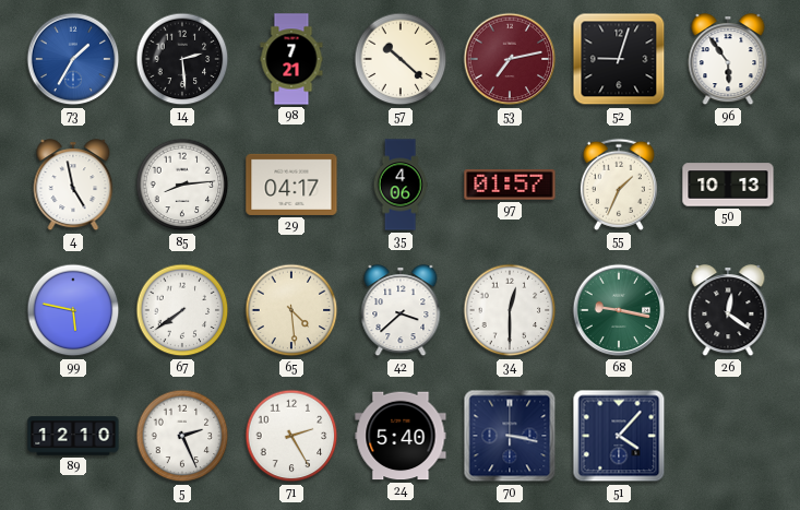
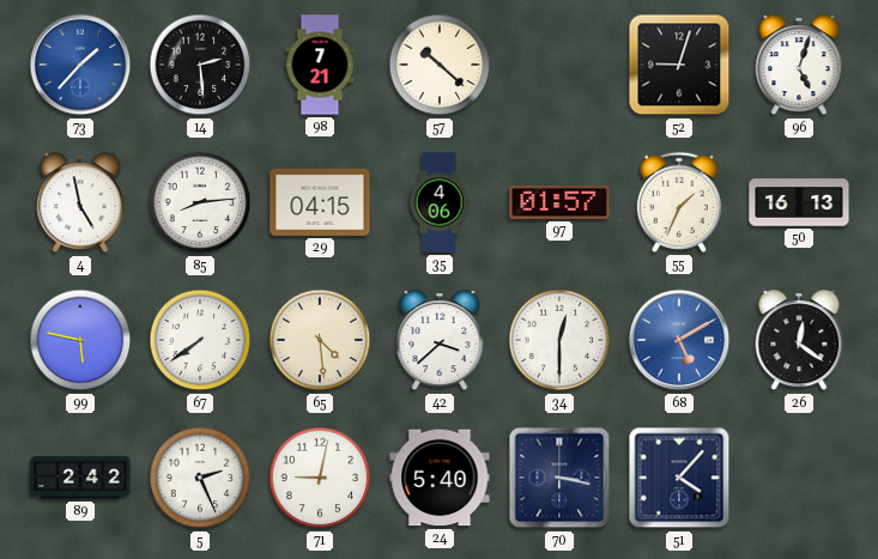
73: 1:35 -> 1:37
53: 7:13 -> none
96: 5:54 -> 5:03
29: 04:17 -> 04:15
50: 10:13 -> 16:13
68: 9:17 -> 5:10
68 dial: green -> blue
89: 12:10 -> 2:42
71: 2:25 -> 9:02
